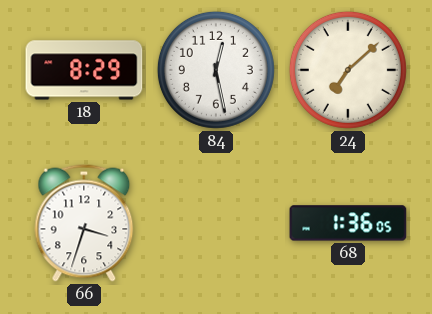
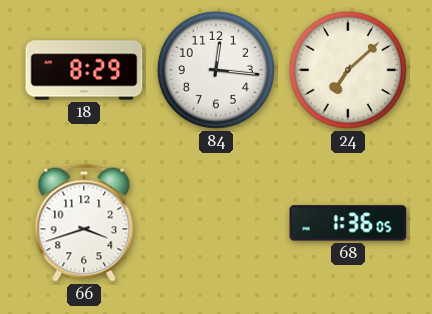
84: 12:28 -> 12:16
66: 3:33 -> 3:42
